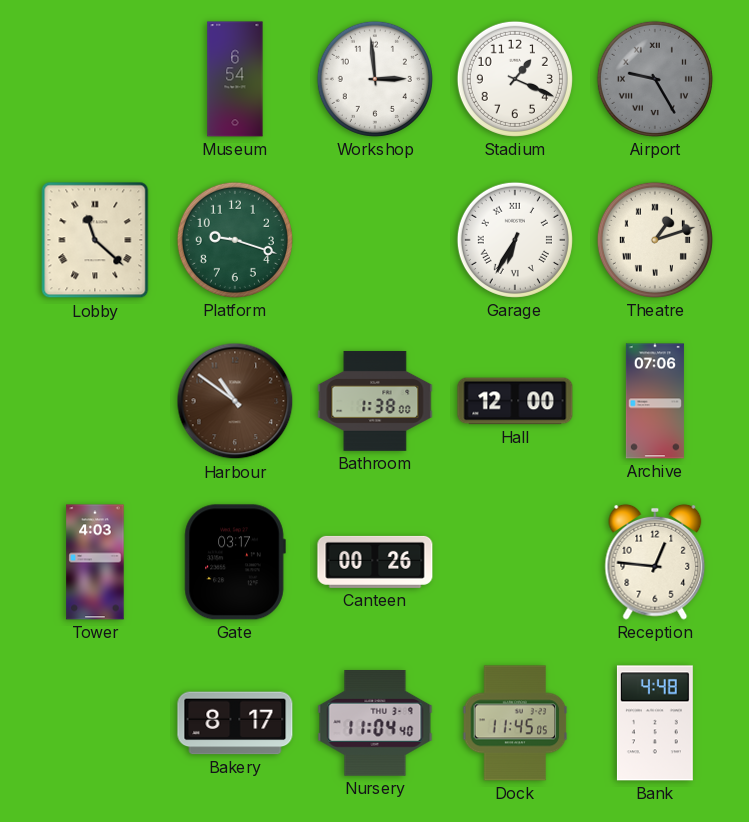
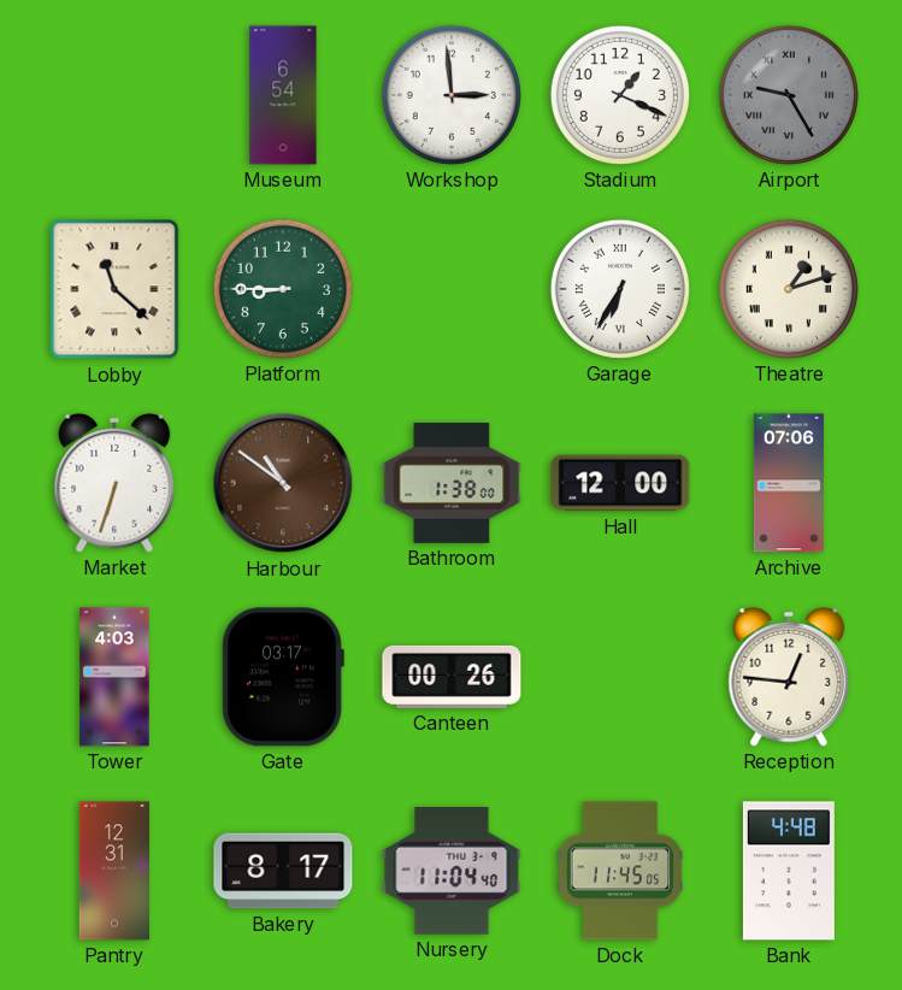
Platform: 9:18 -> 8:45
Market: none -> 6:33
Pantry: none -> 12:31
